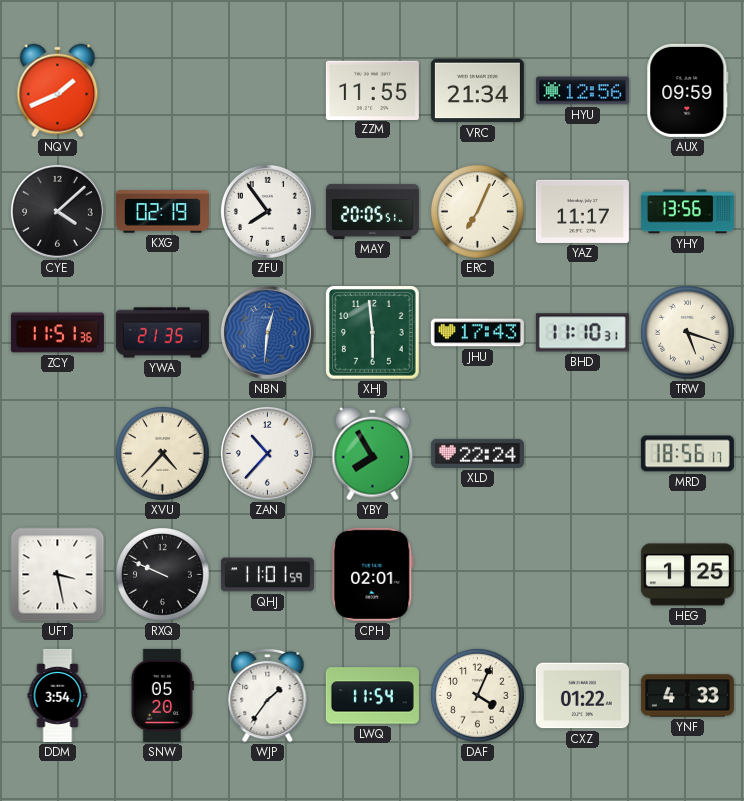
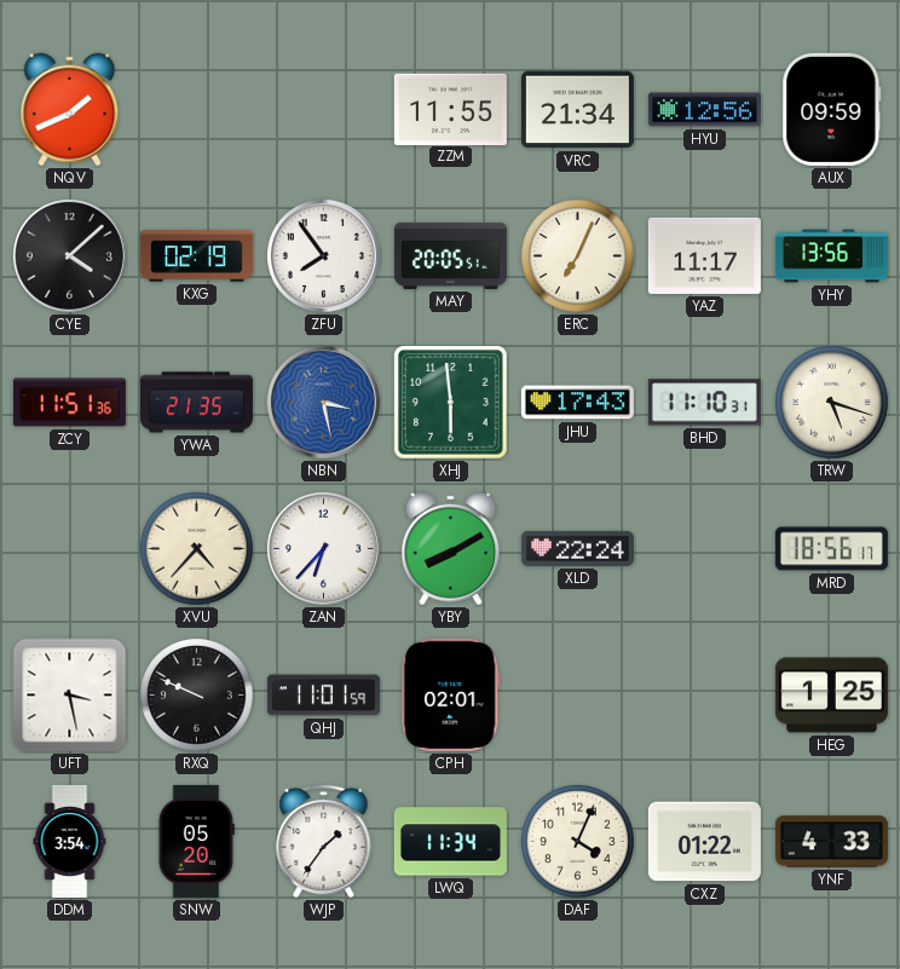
NBN: 12:31 -> 3:28
ZAN: 10:37 -> 6:37
YBY: 7:55 -> 8:10
LWQ: 11:54 -> 11:34
